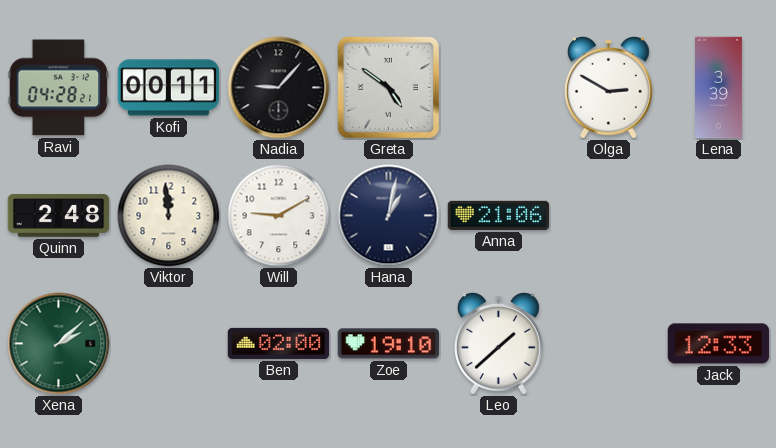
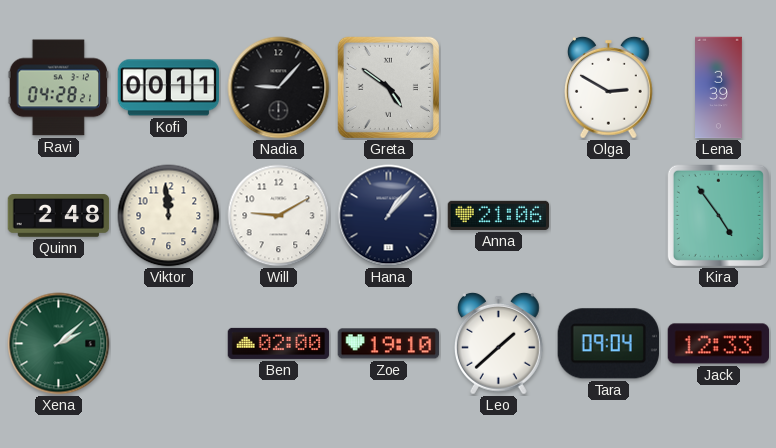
Hana: 1:02 -> 1:07
Kira: none -> 4:54
Tara: none -> 09:04
